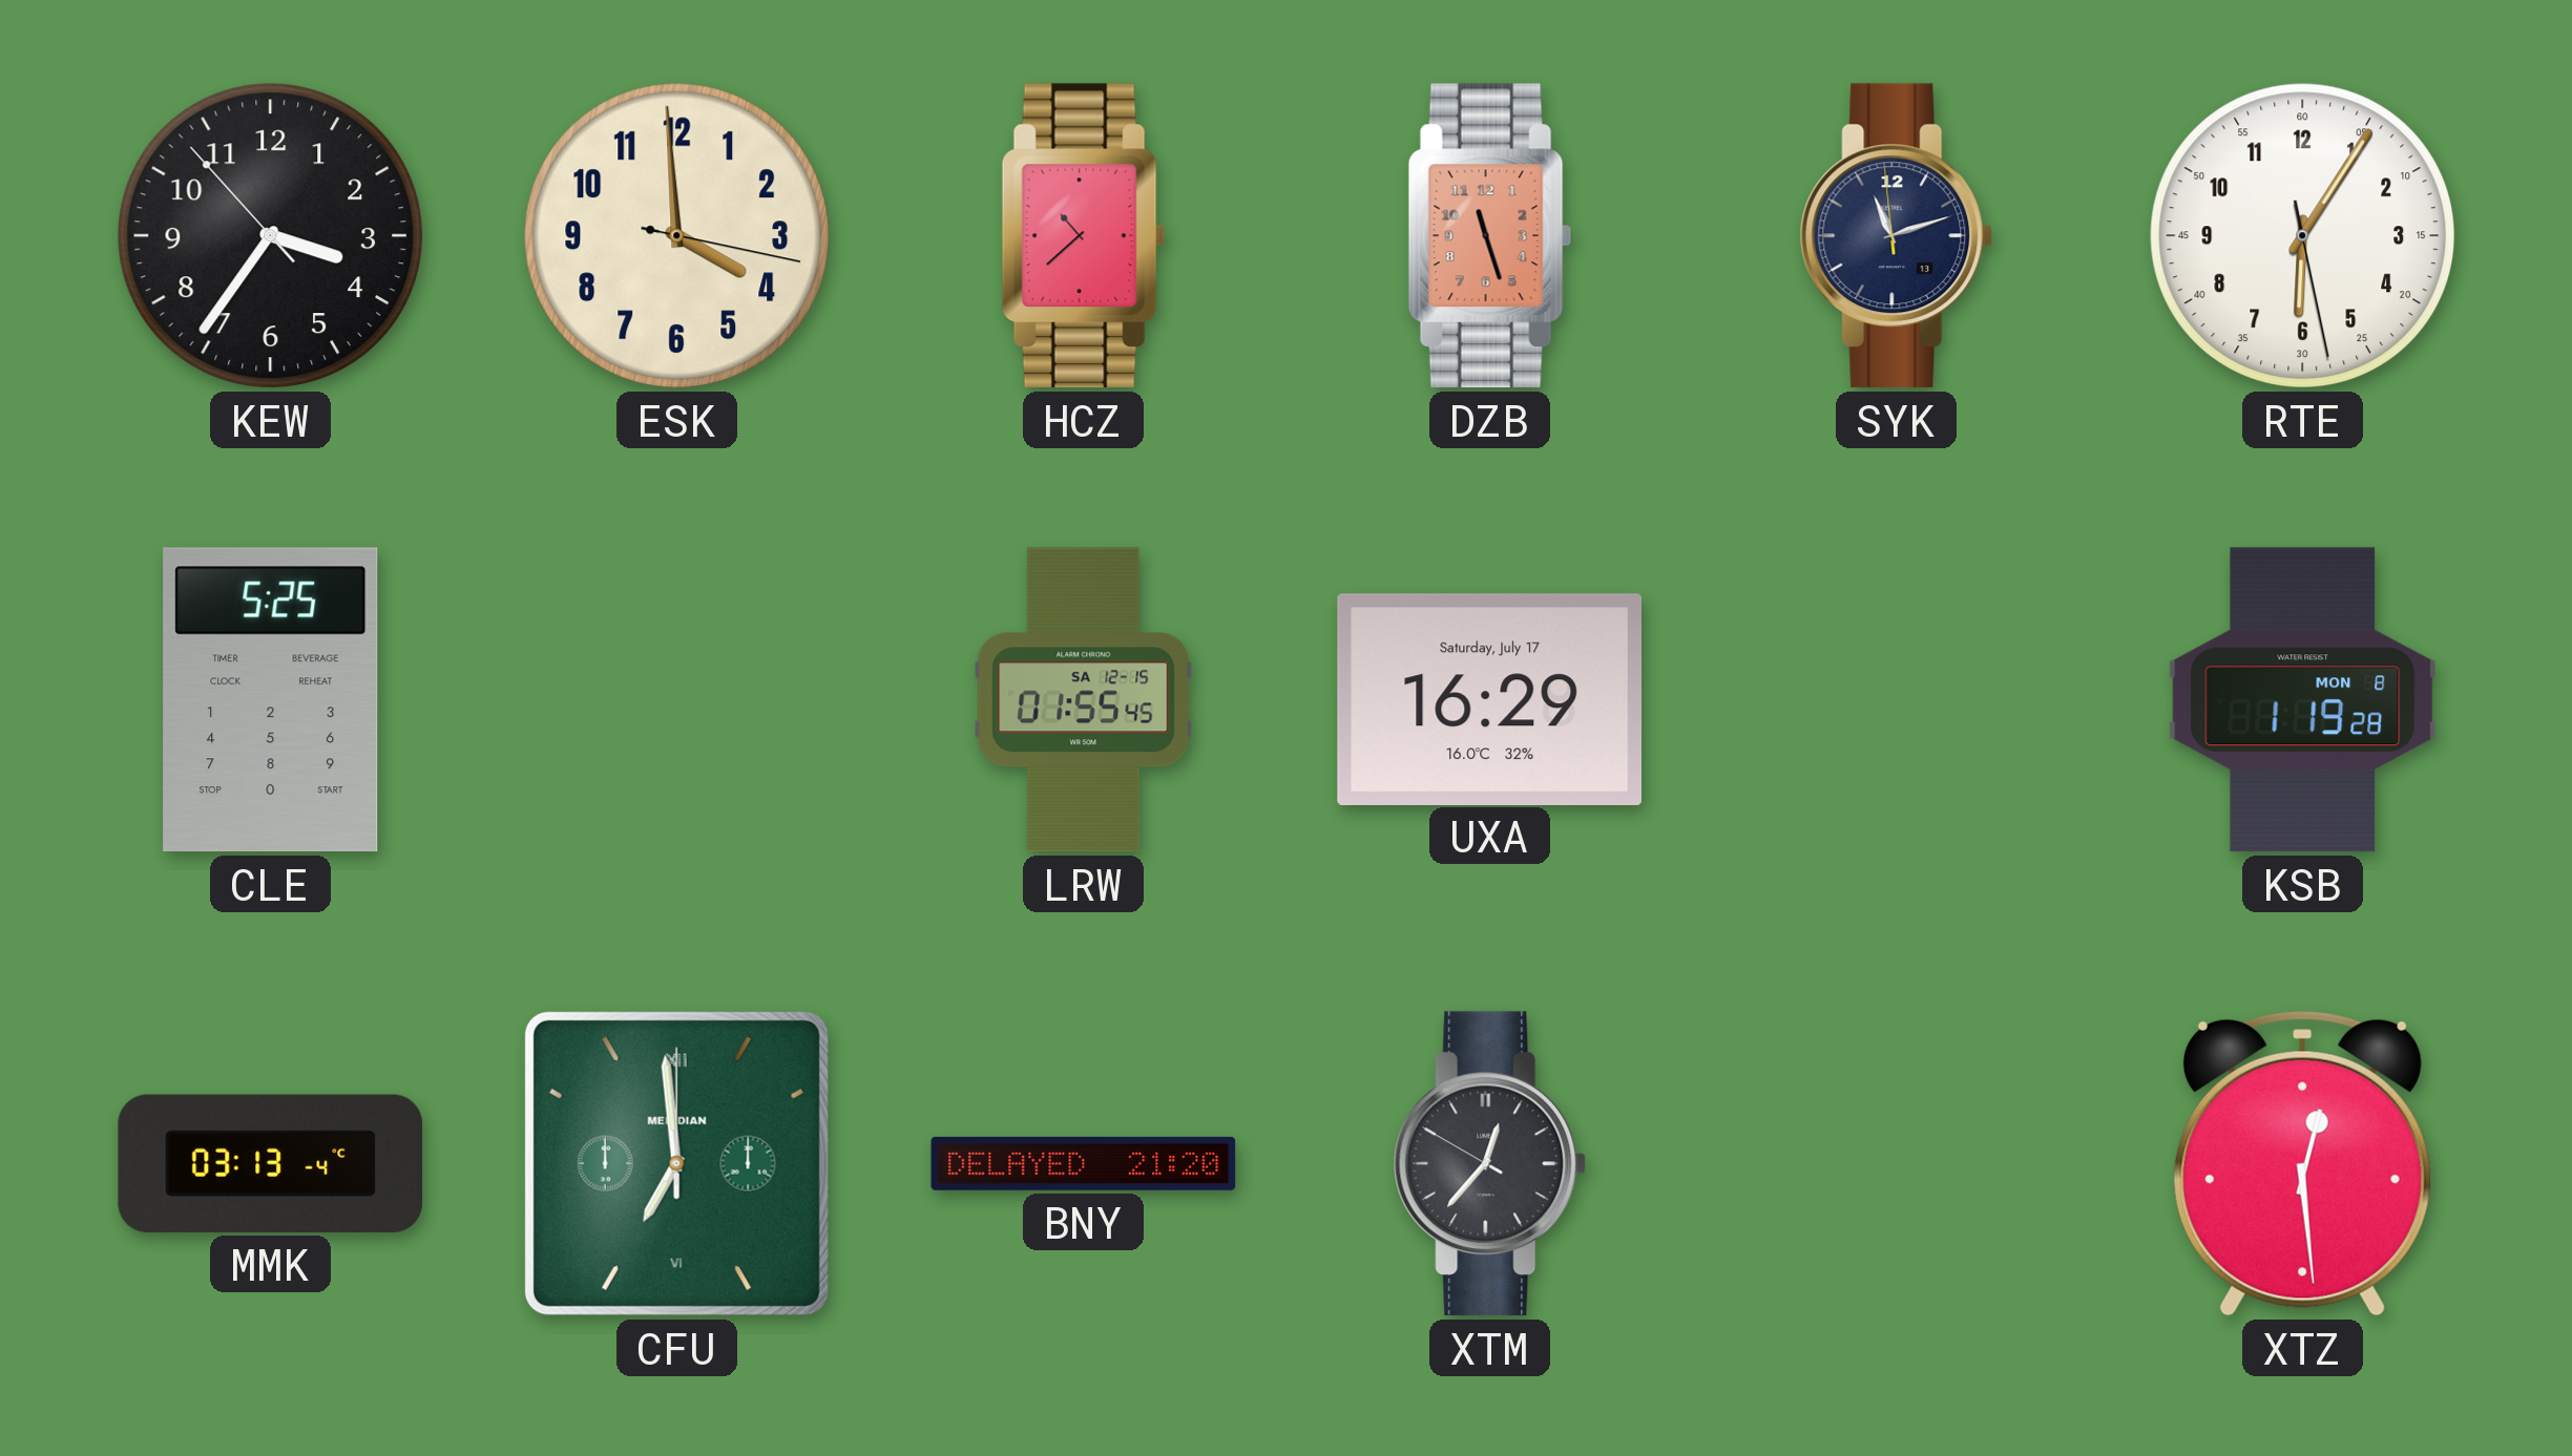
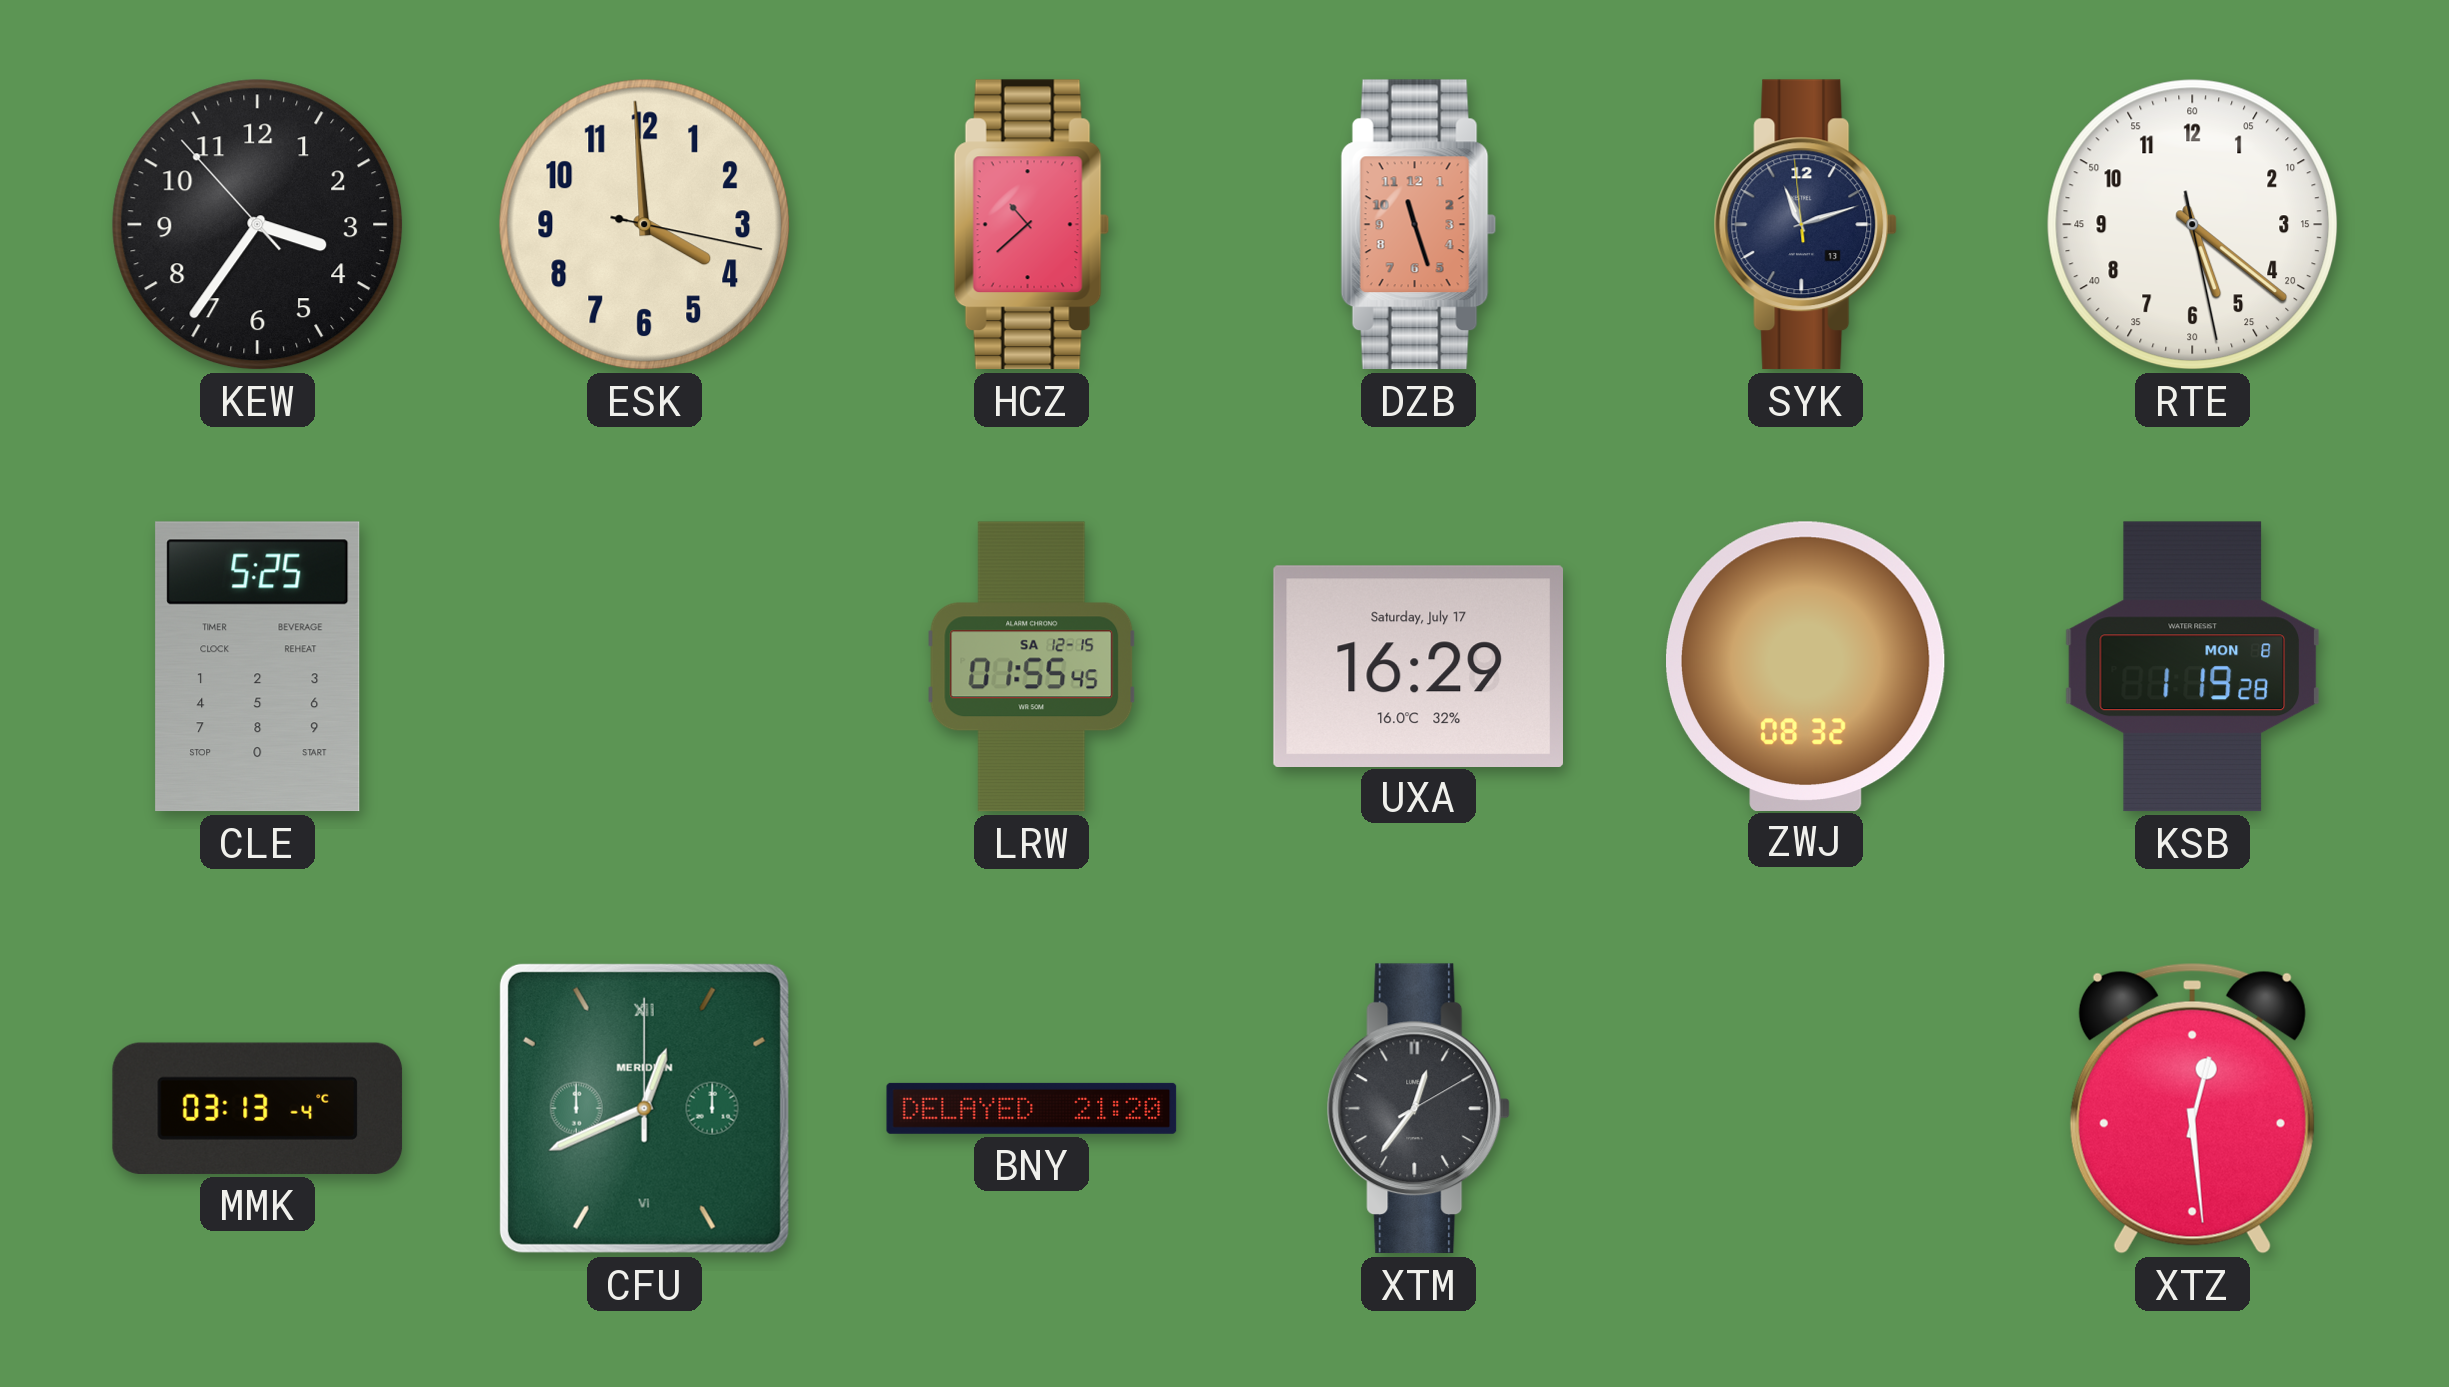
RTE: 6:05 -> 5:21
ZWJ: none -> 08:32
CFU: 6:59 -> 12:41
XTM: 12:36:50 -> 12:36:10
